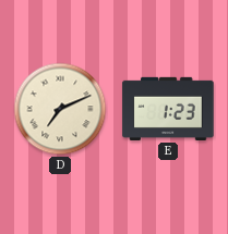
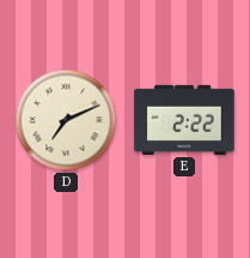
E: 1:23 -> 2:22
